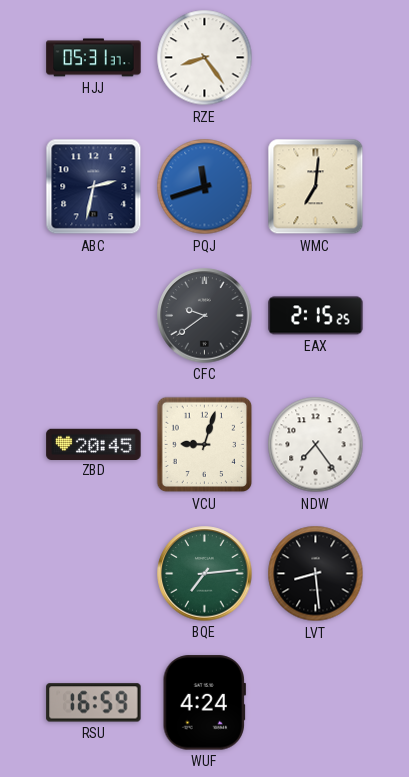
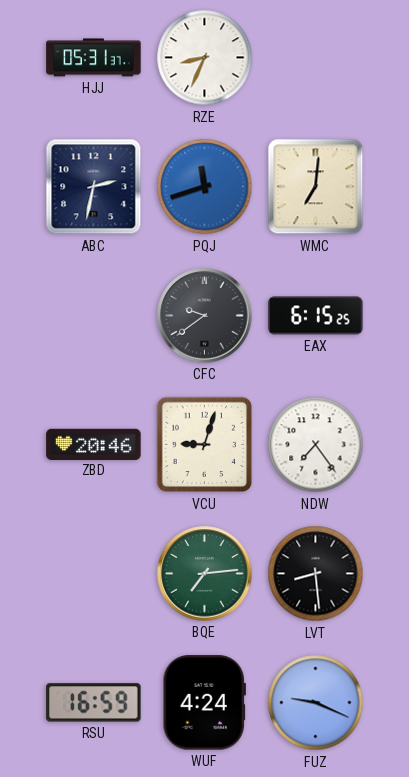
RZE: 8:24 -> 8:34
EAX: 2:15 -> 6:15
ZBD: 20:45 -> 20:46
FUZ: none -> 9:19
